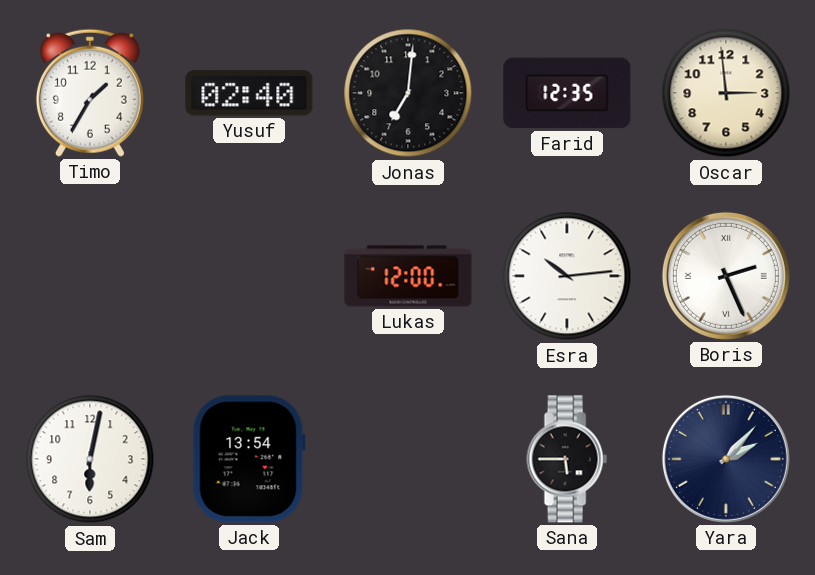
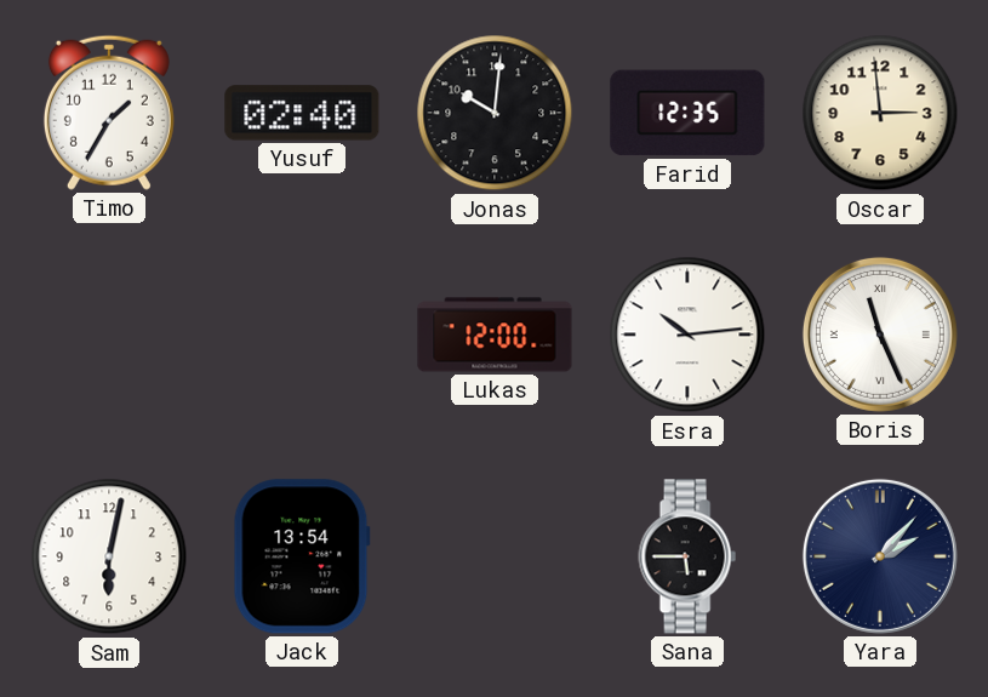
Jonas: 7:01 -> 10:01
Boris: 2:26 -> 11:26
